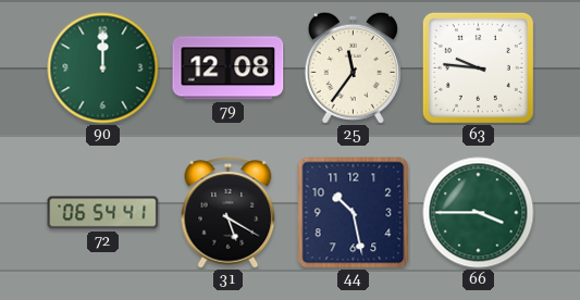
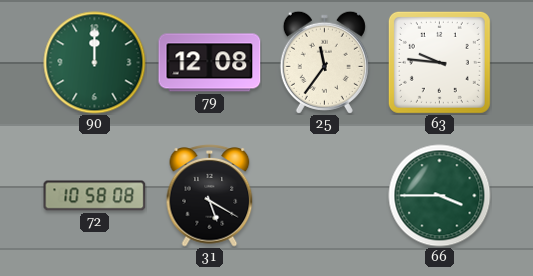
72: 06:54 -> 10:58
44: 10:28 -> none
